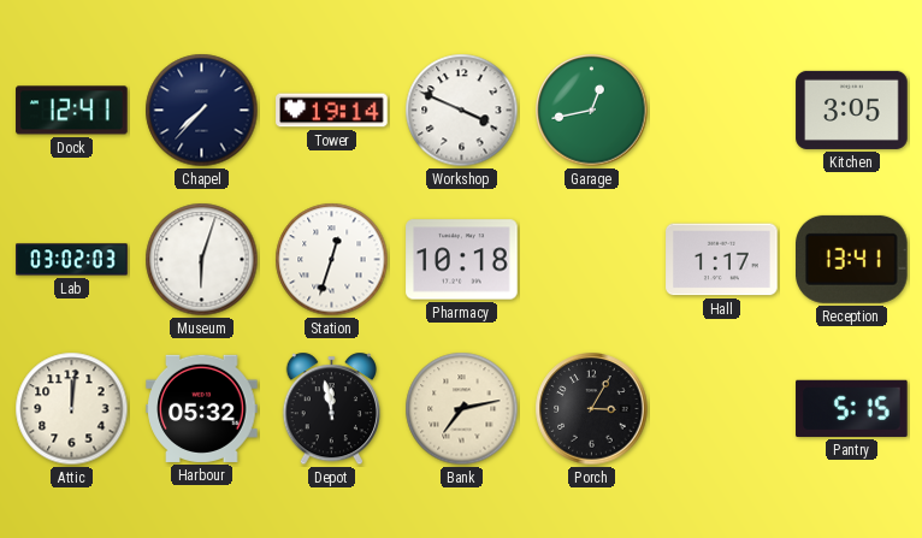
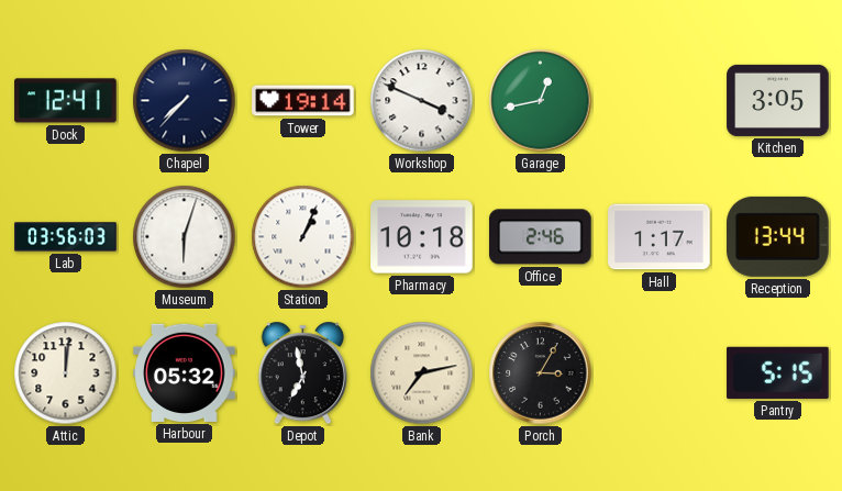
Lab: 03:02 -> 03:56
Station: 12:33 -> 1:04
Office: none -> 2:46
Reception: 13:41 -> 13:44
Depot: 11:58 -> 6:58
